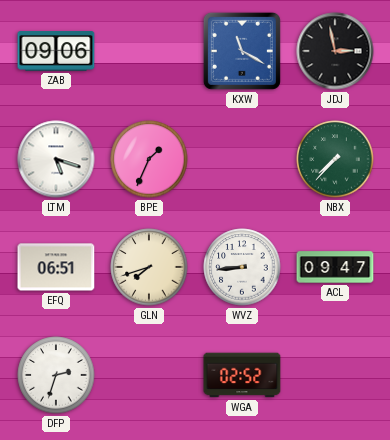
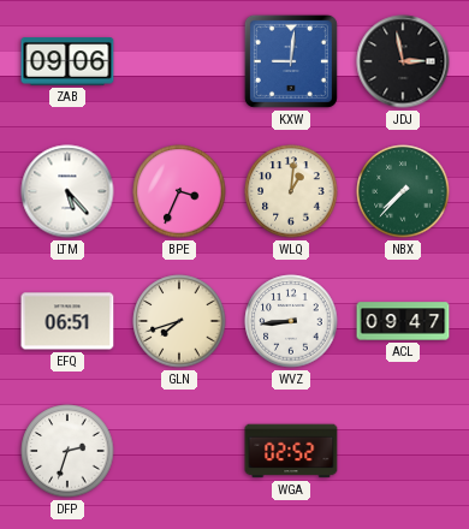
KXW: 11:20 -> 9:01
LTM: 5:18 -> 5:23
BPE: 1:34 -> 3:34
WLQ: none -> 1:01
